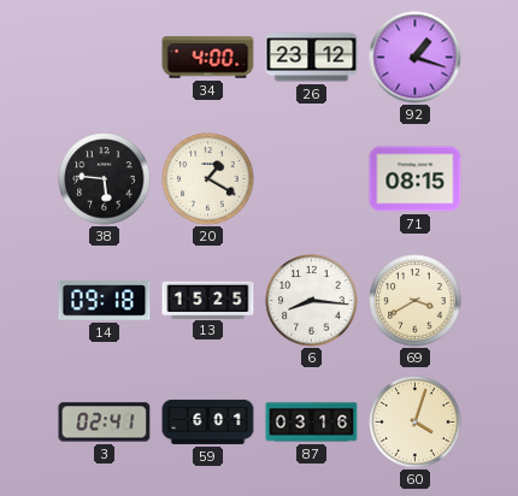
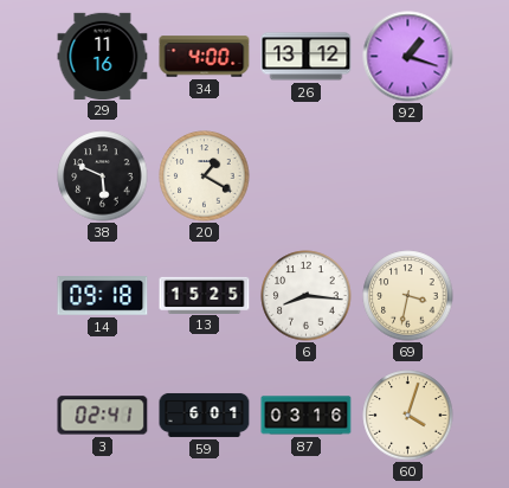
29: none -> 11:16
26: 23:12 -> 13:12
38: 5:46 -> 5:49
71: 08:15 -> none
69: 3:40 -> 3:32
